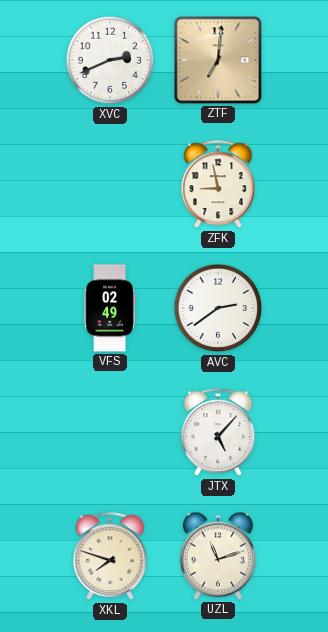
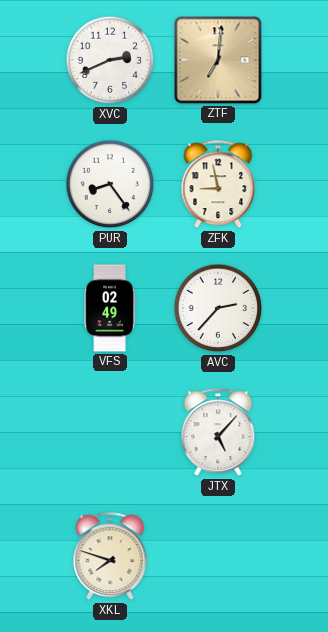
PUR: none -> 8:24
AVC: 2:39 -> 2:37
UZL: 11:12 -> none
